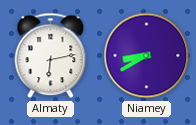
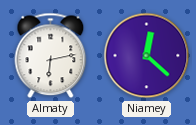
Niamey: 8:40 -> 12:22
